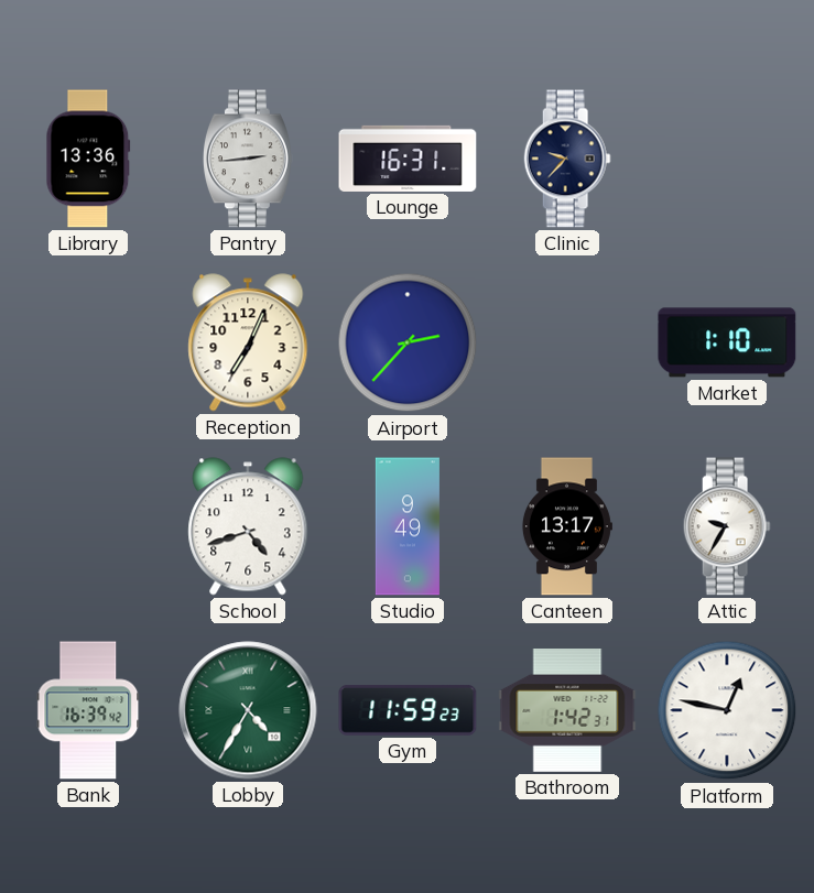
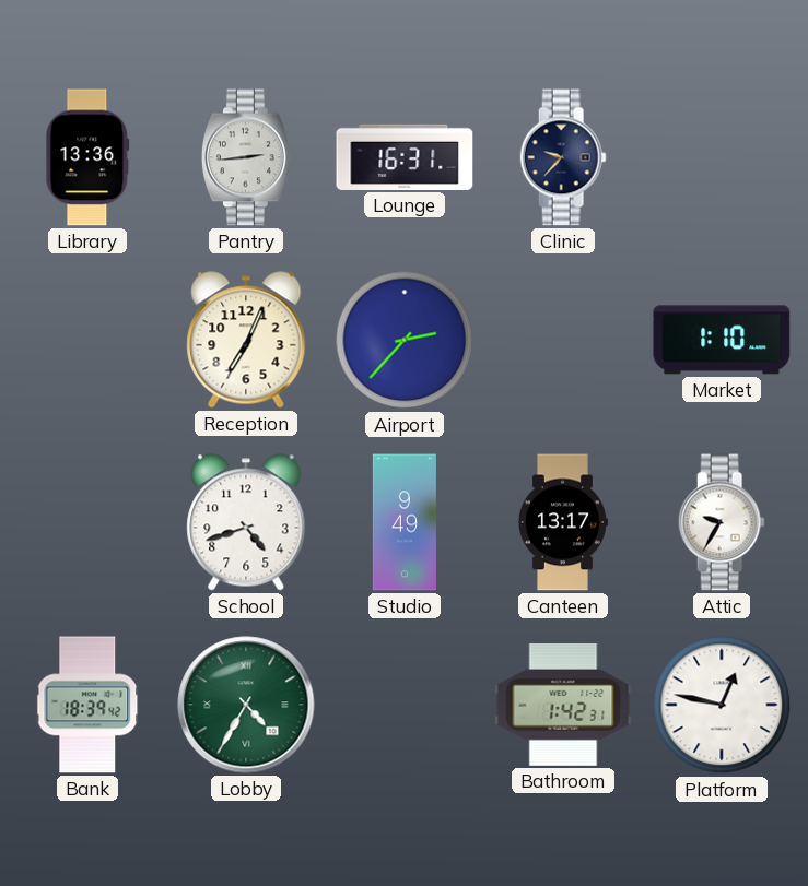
Bank: 16:39 -> 18:39
Gym: 11:59 -> none
